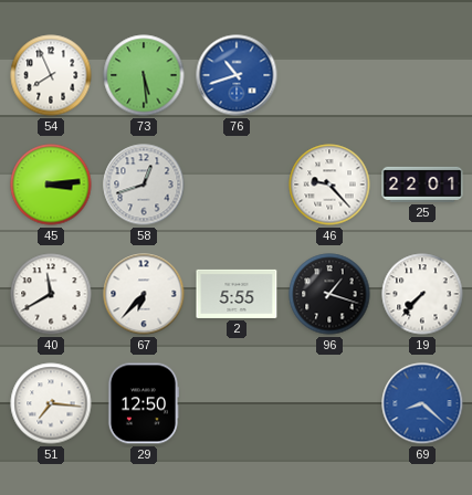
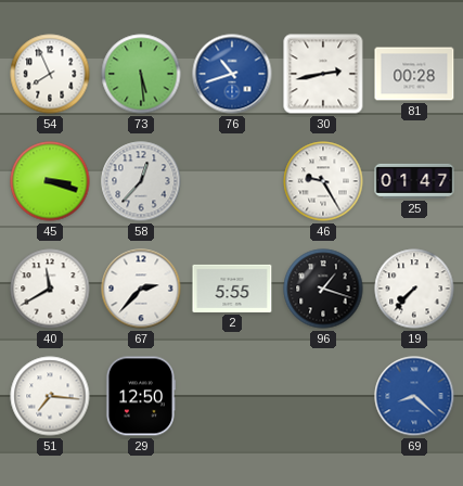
30: none -> 2:43
81: none -> 00:28
45: 3:14 -> 3:18
58: 12:42 -> 12:37
46: 9:23 -> 9:25
25: 22:01 -> 01:47
67: 6:37 -> 2:37
